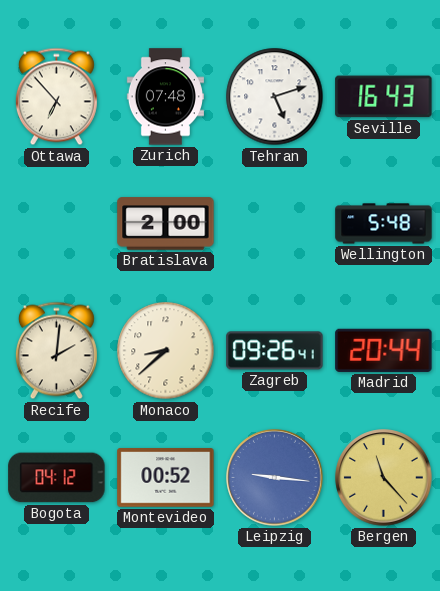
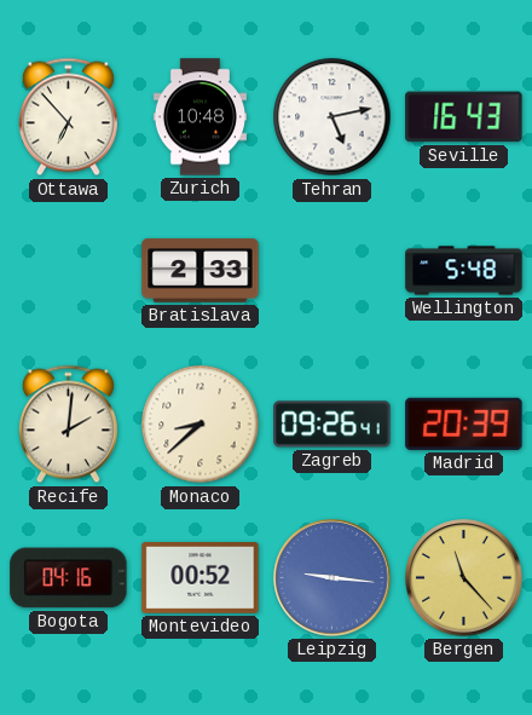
Zurich: 07:48 -> 10:48
Tehran: 5:12 -> 5:13
Bratislava: 2:00 -> 2:33
Madrid: 20:44 -> 20:39
Bogota: 04:12 -> 04:16
